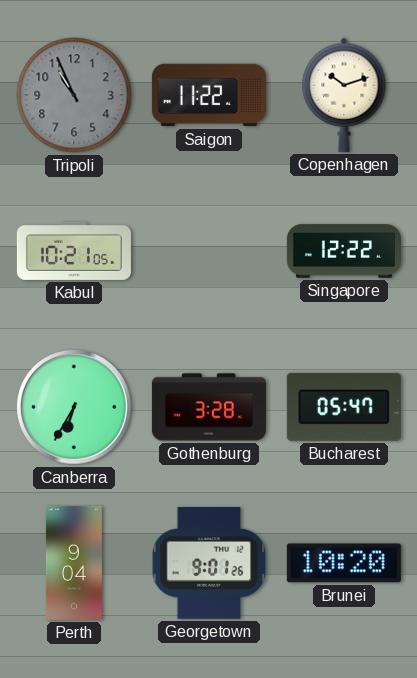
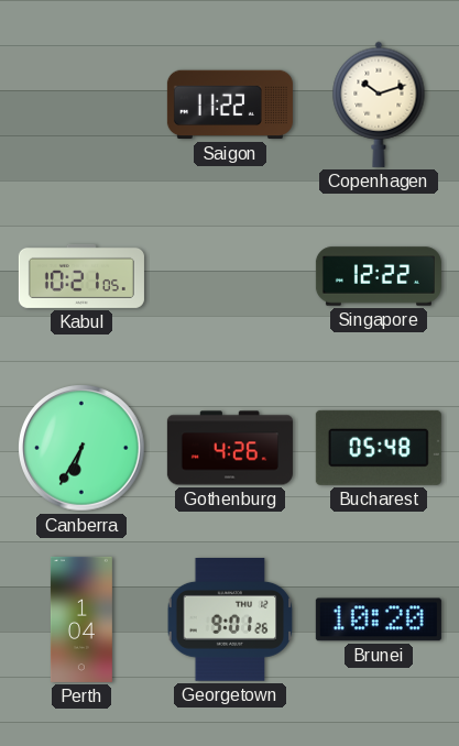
Tripoli: 10:56 -> none
Gothenburg: 3:28 -> 4:26
Bucharest: 05:47 -> 05:48
Perth: 9:04 -> 1:04
